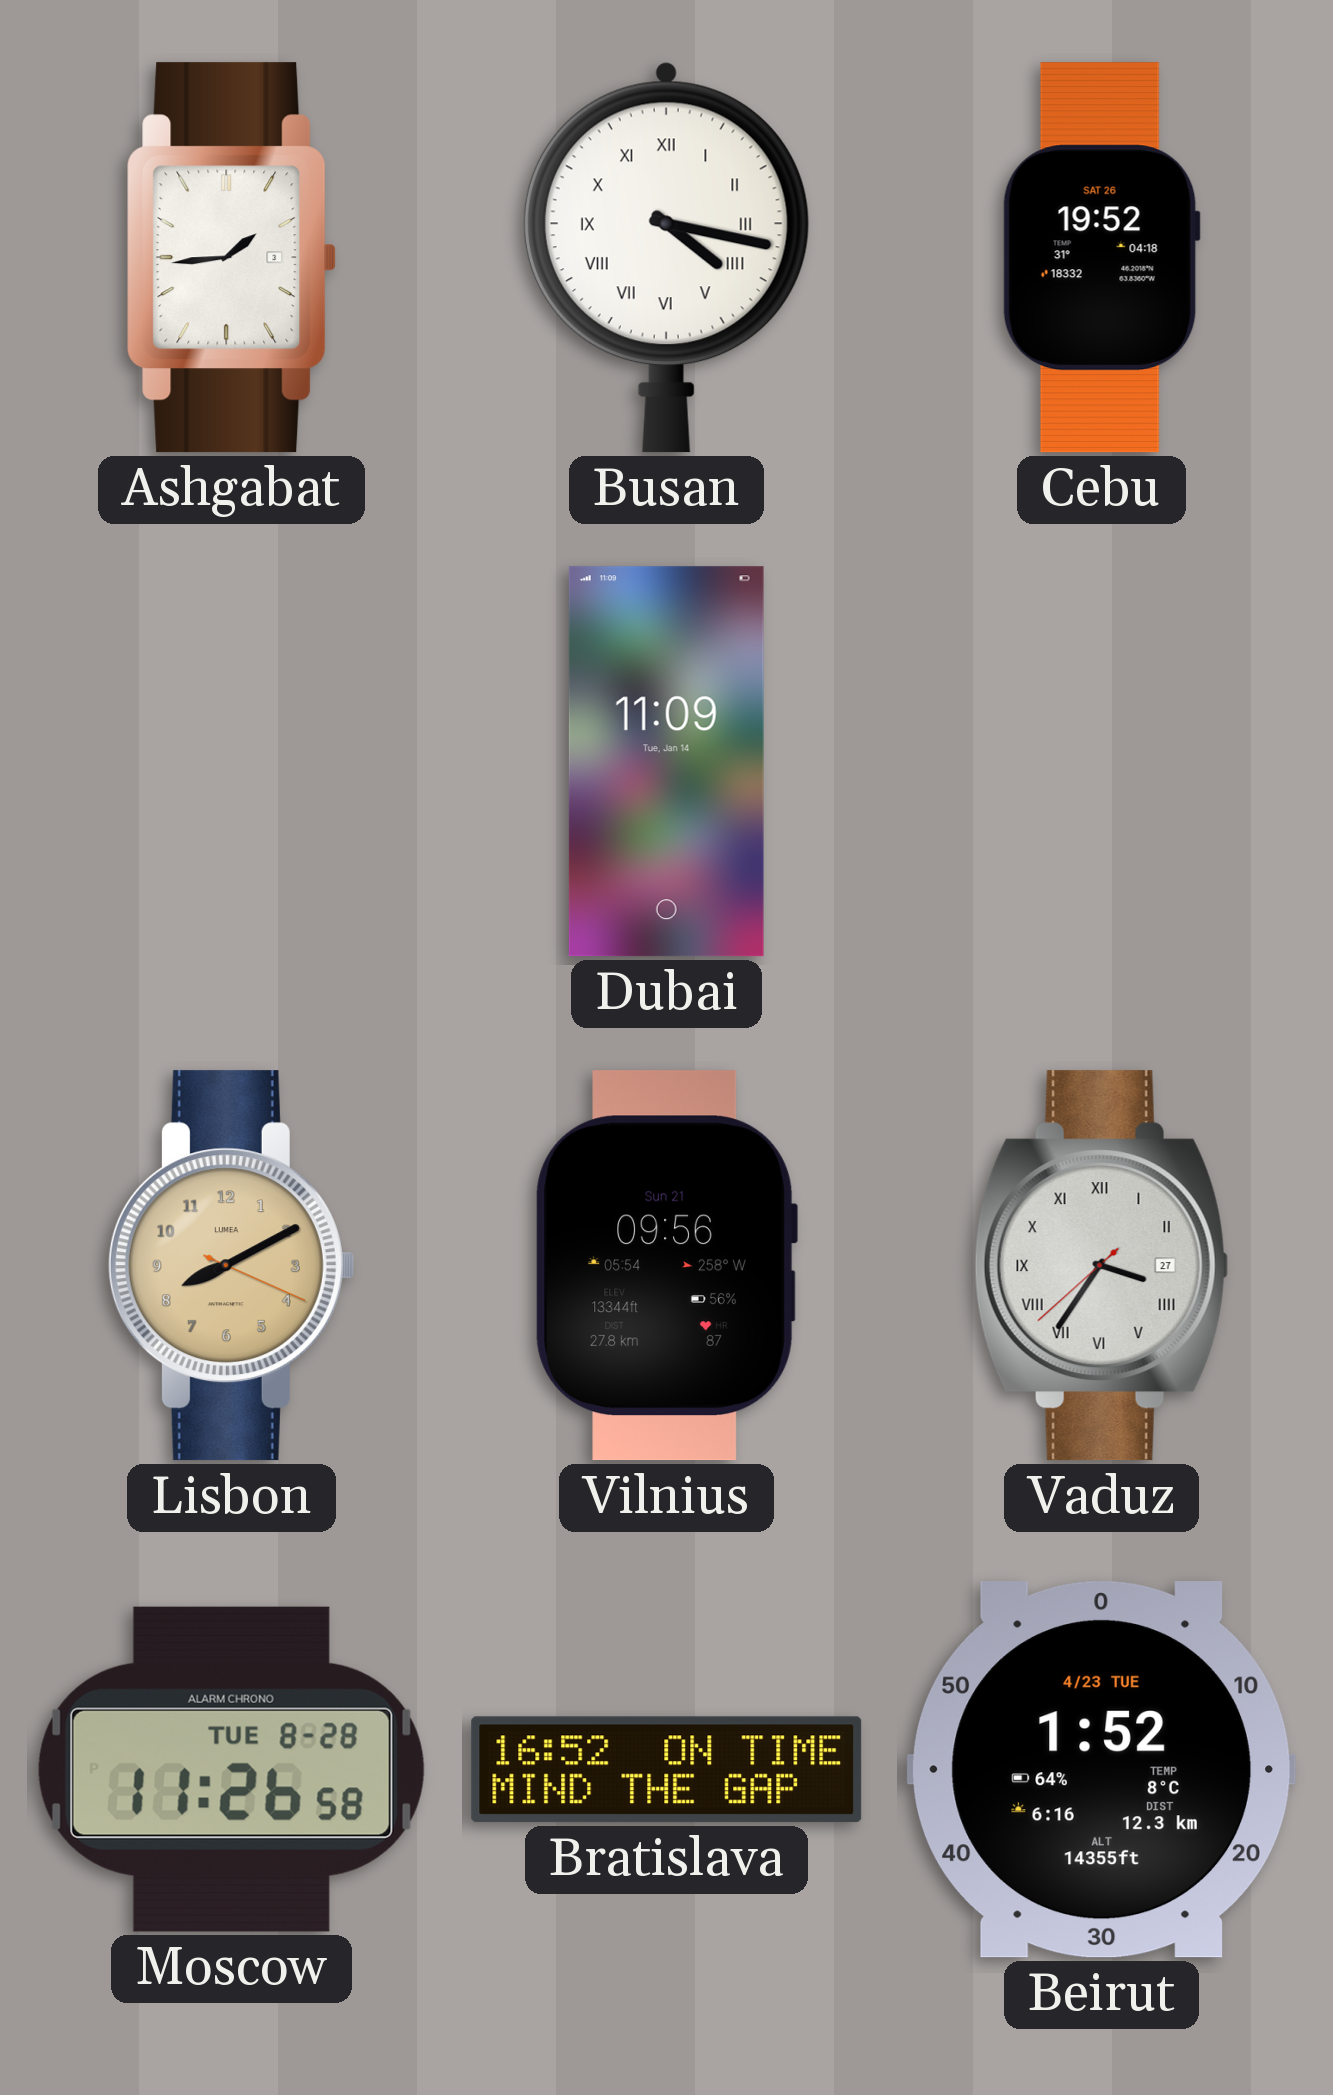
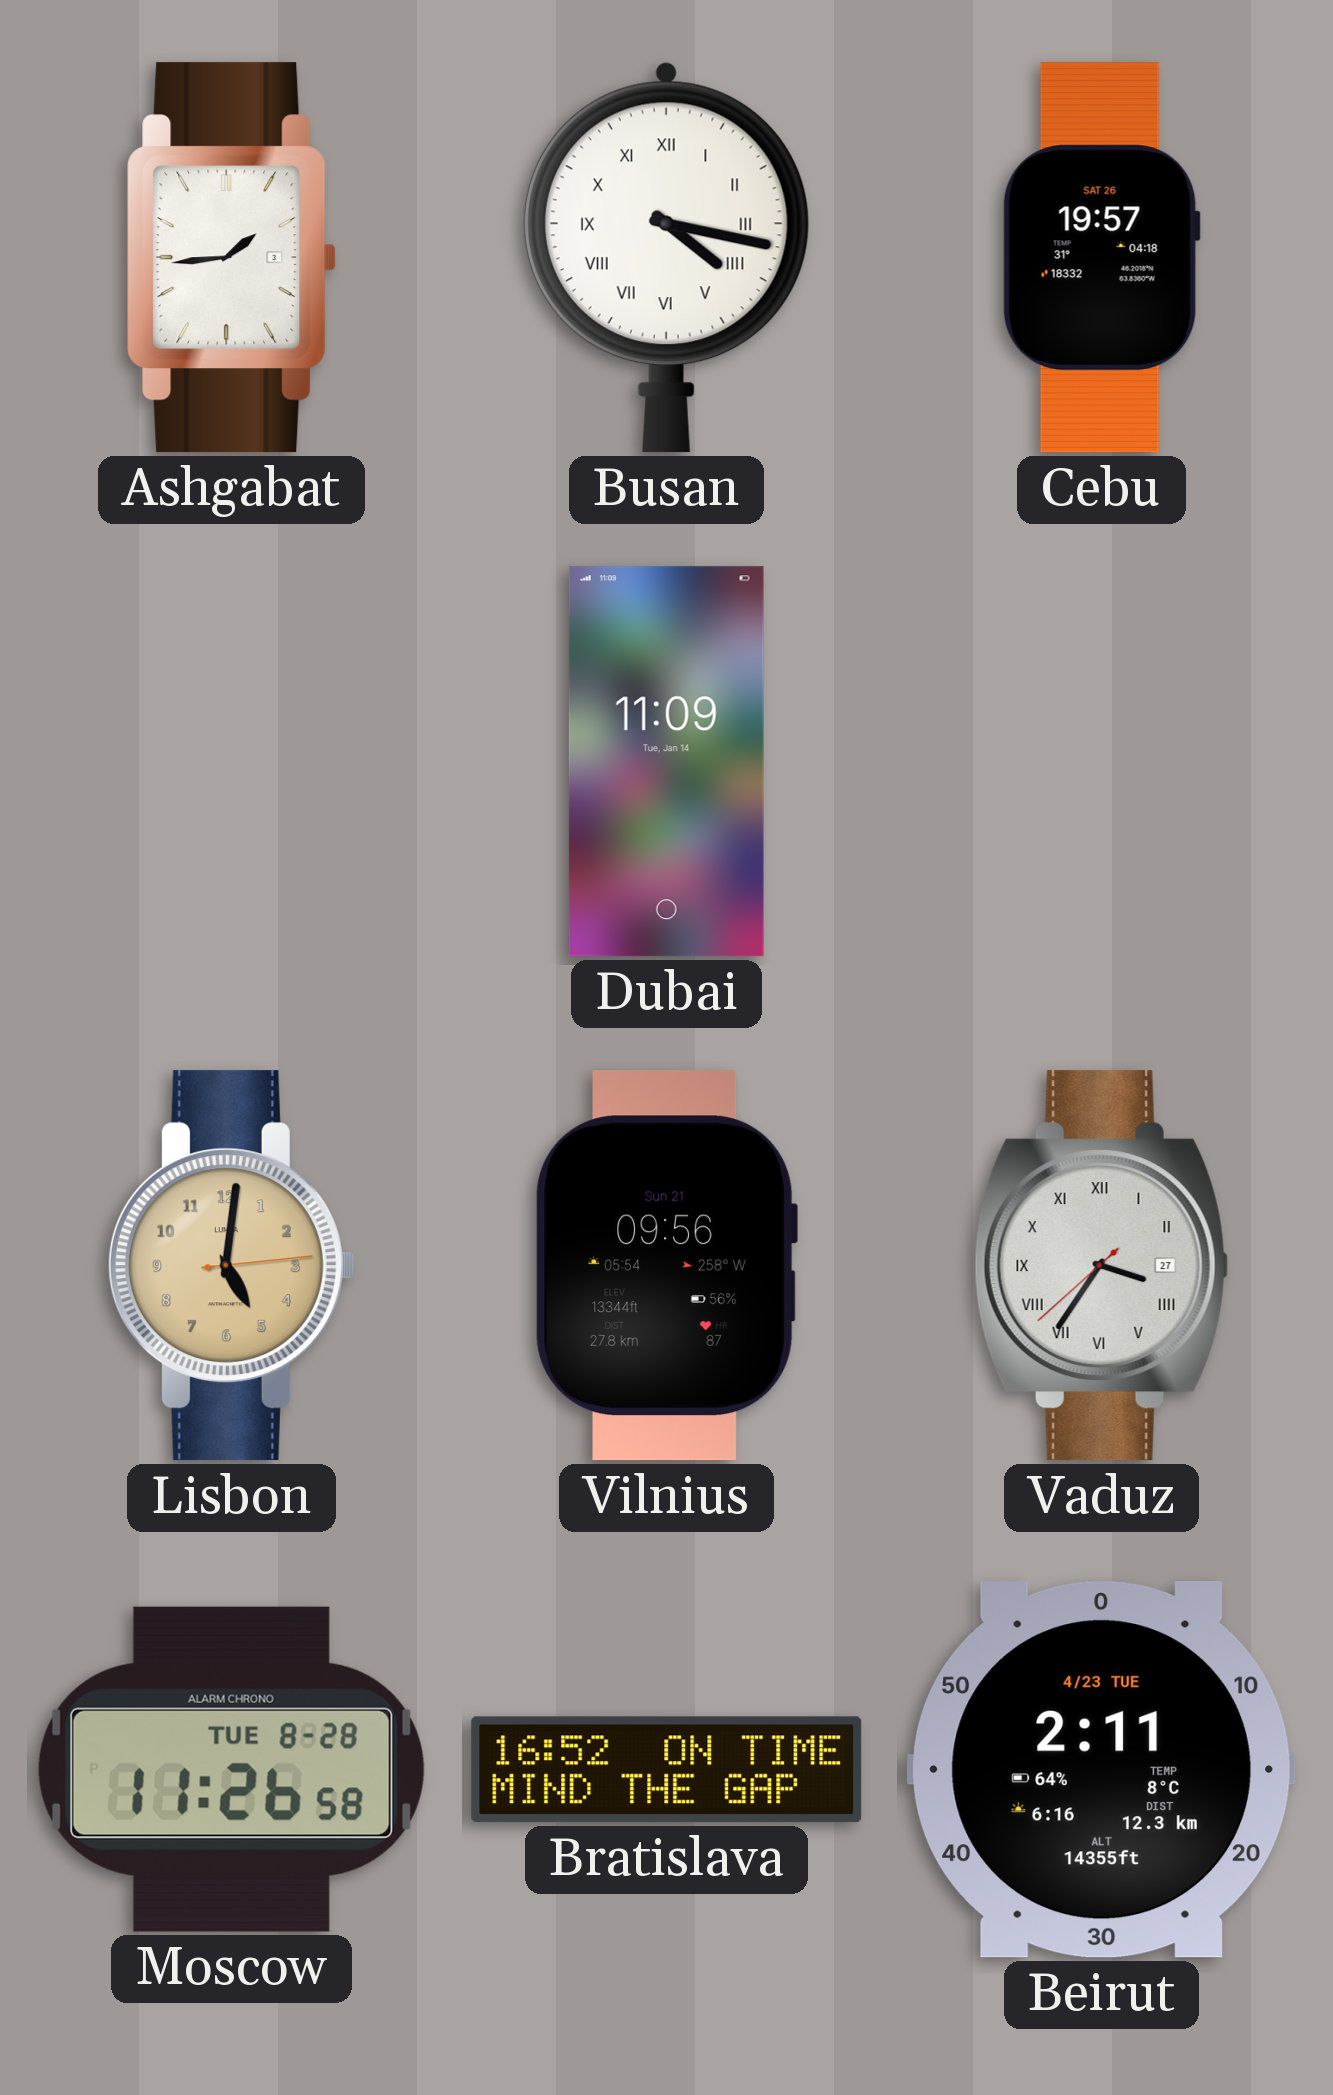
Cebu: 19:52 -> 19:57
Lisbon: 8:10 -> 5:01
Beirut: 1:52 -> 2:11
